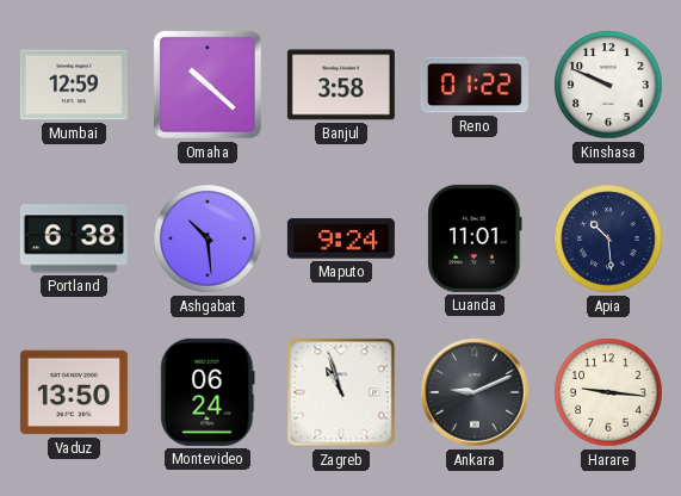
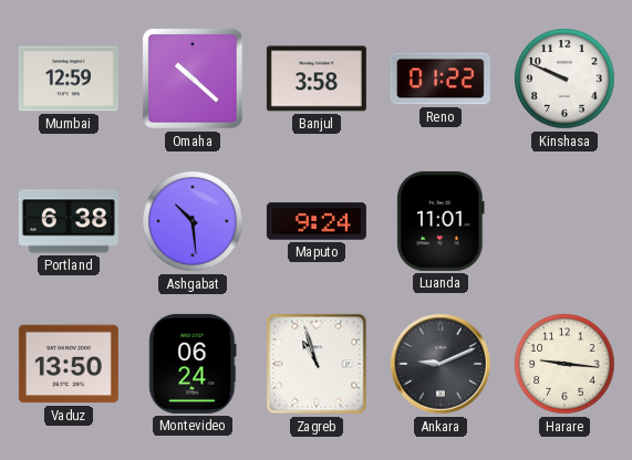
Apia: 10:29 -> none
